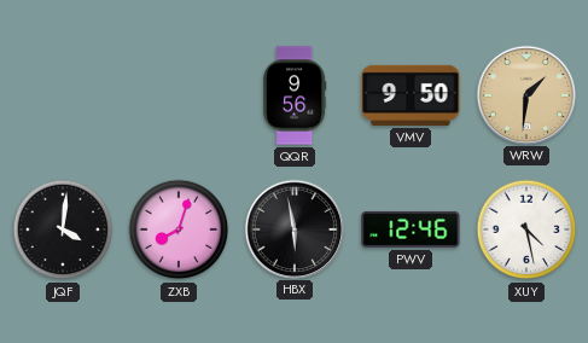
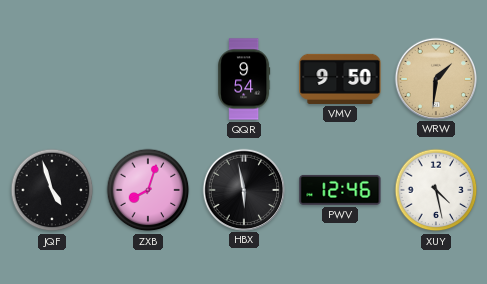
QQR: 9:56 -> 9:54
JQF: 4:01 -> 4:57
